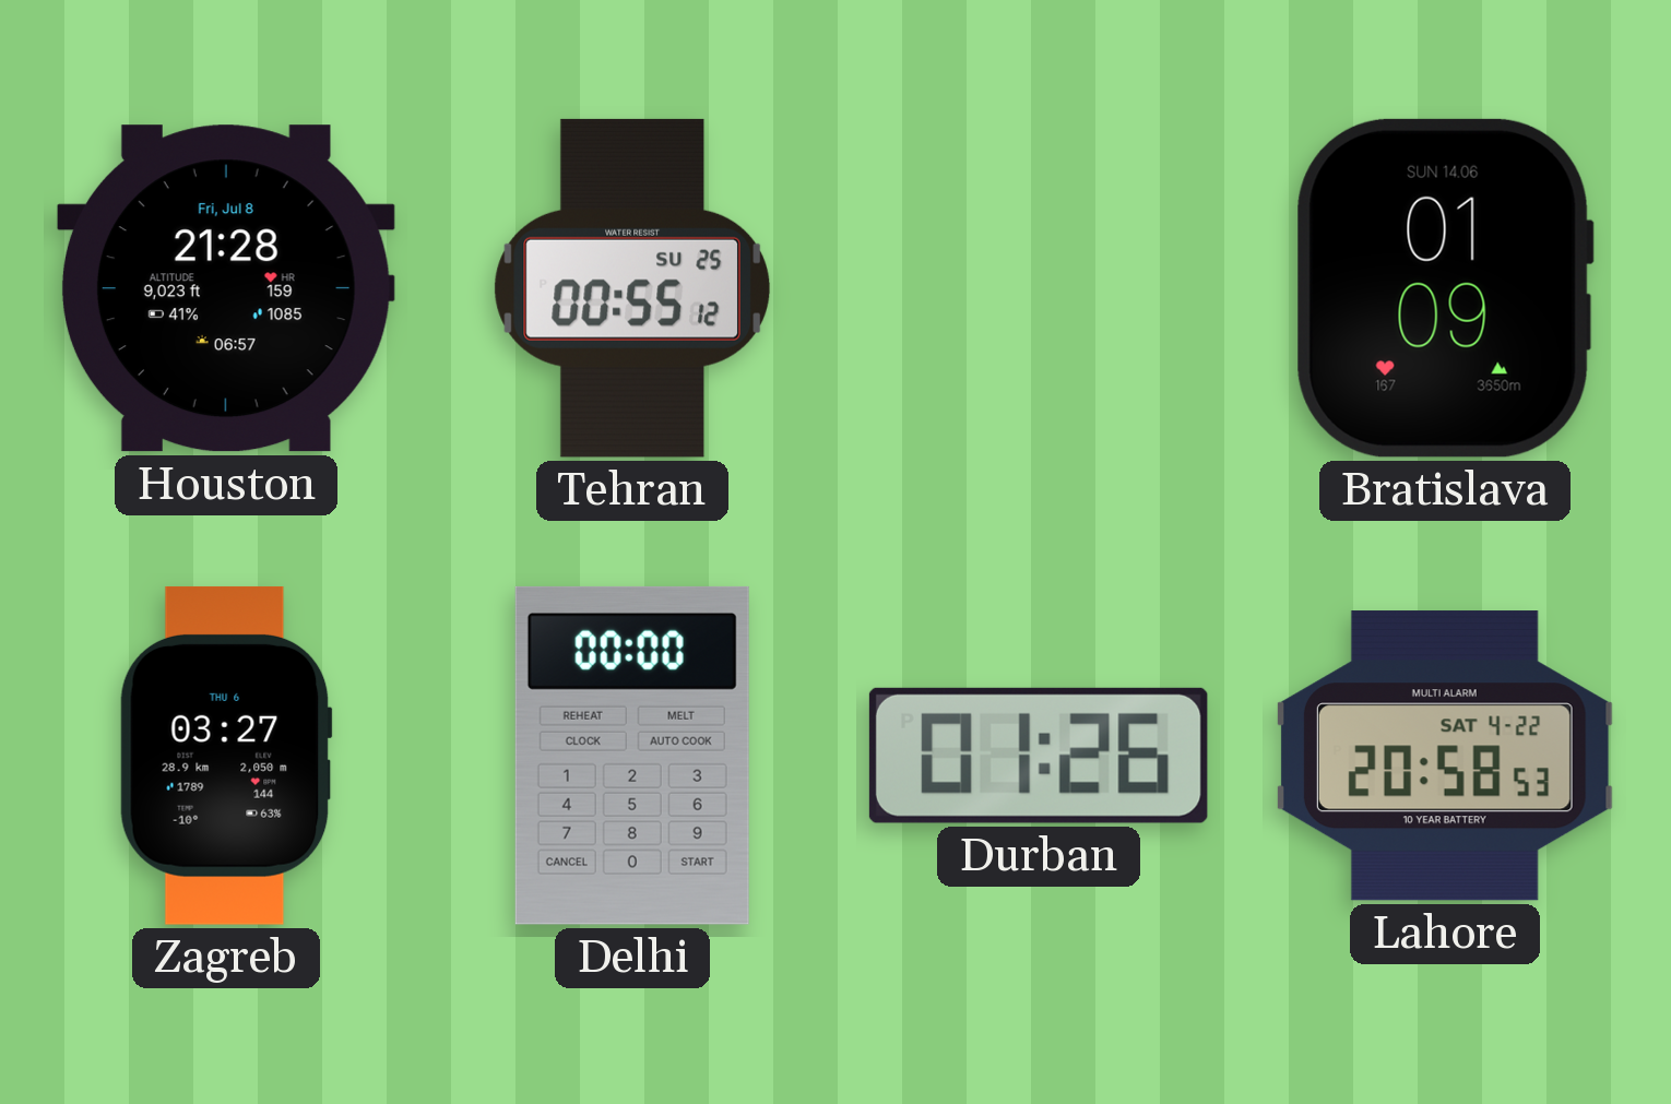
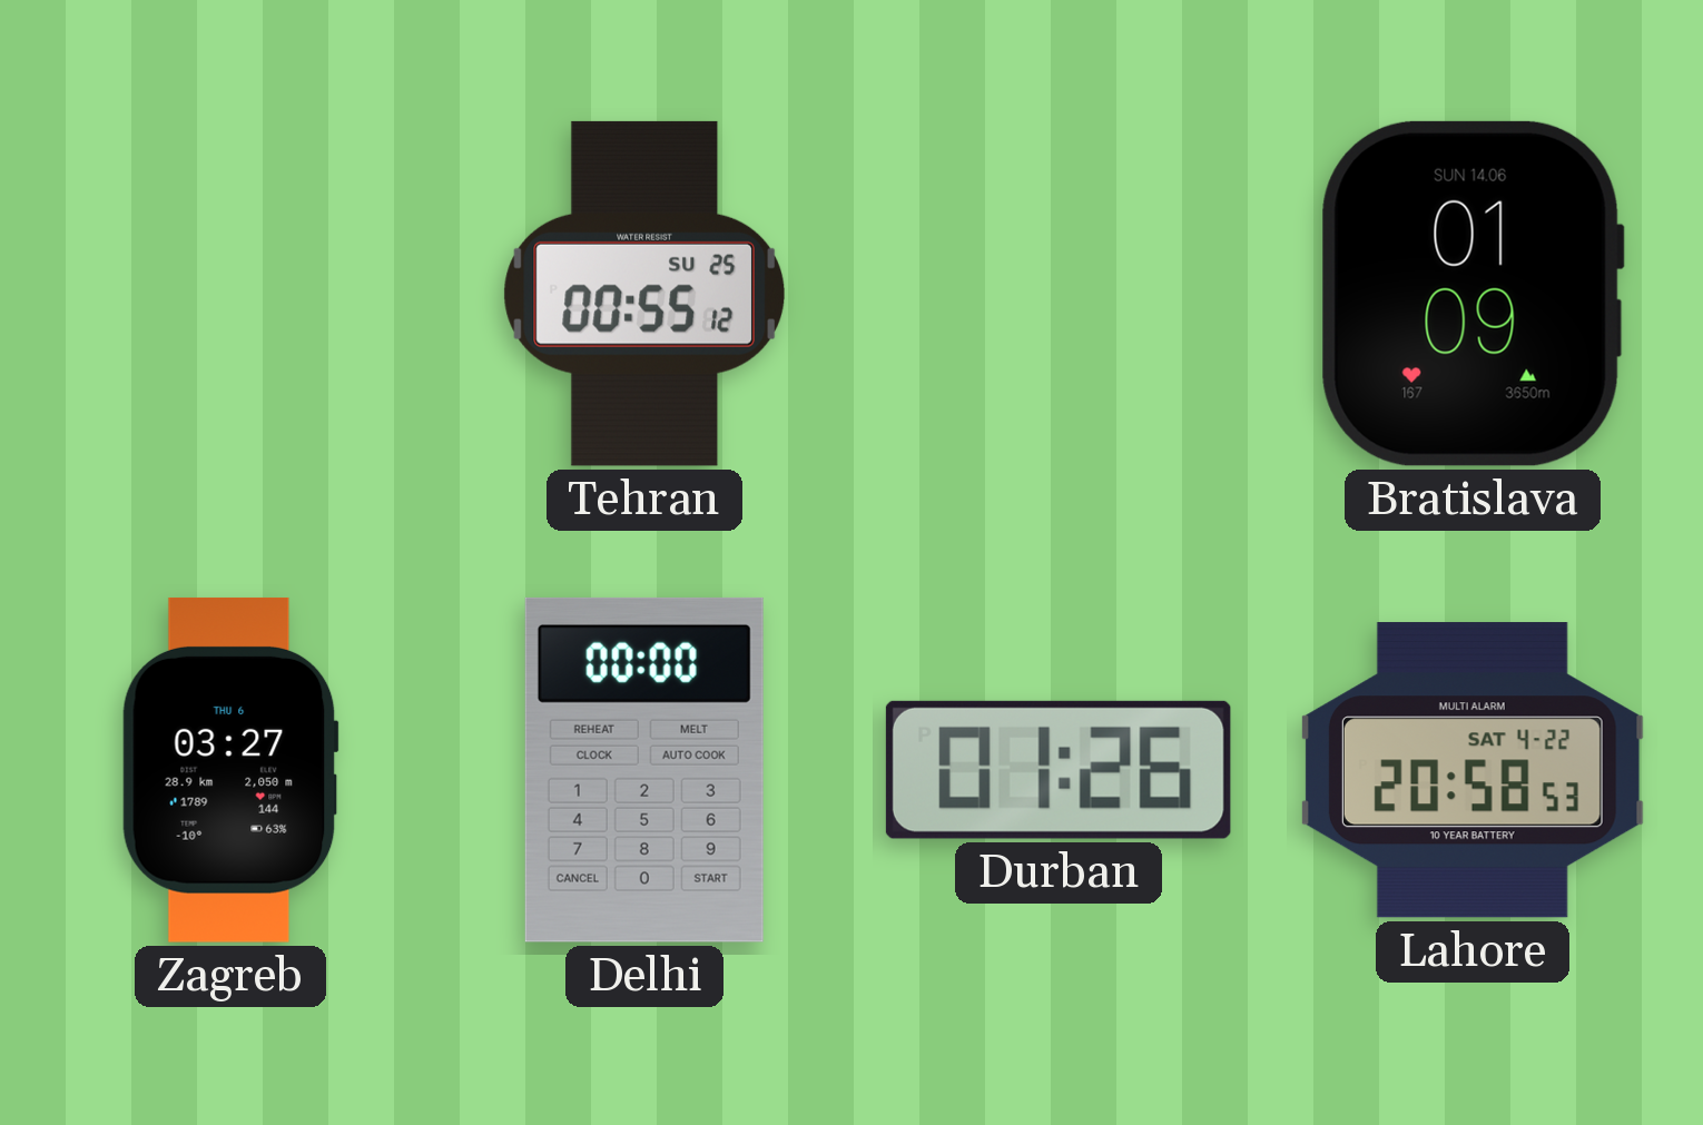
Houston: 21:28 -> none
